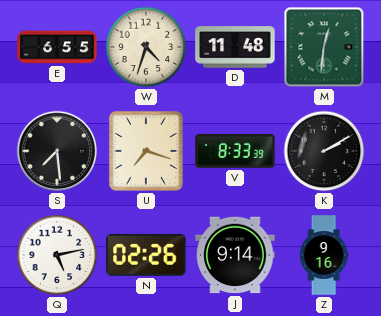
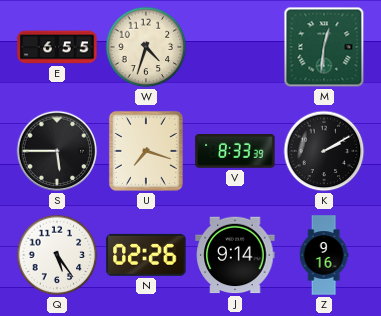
D: 11:48 -> none
S: 7:29 -> 5:45
Q: 5:13 -> 5:24
